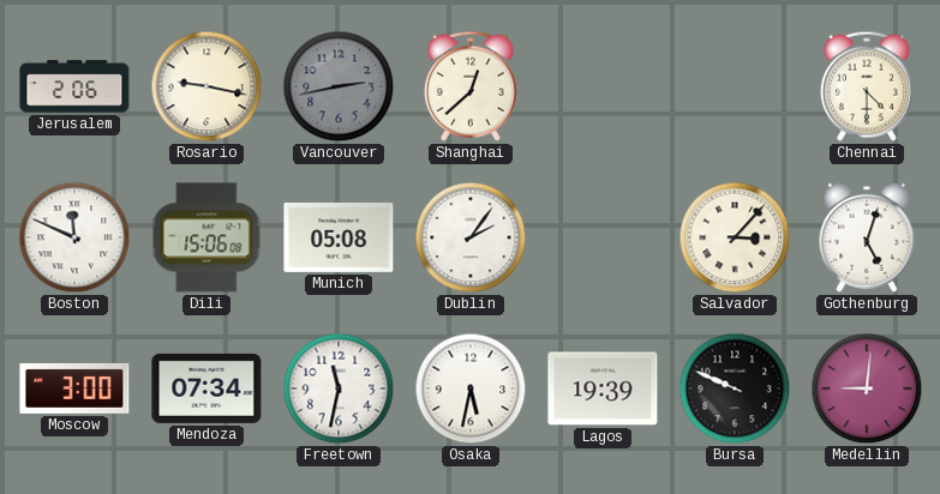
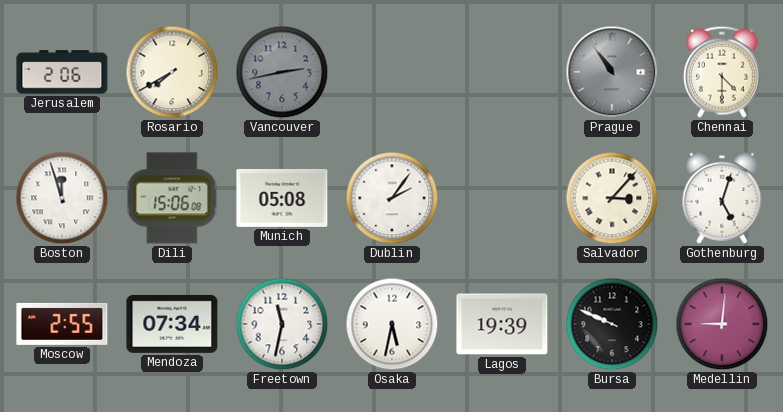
Rosario: 9:17 -> 7:40
Shanghai: 12:38 -> none
Prague: none -> 10:54
Boston: 11:49 -> 11:57
Moscow: 3:00 -> 2:55
